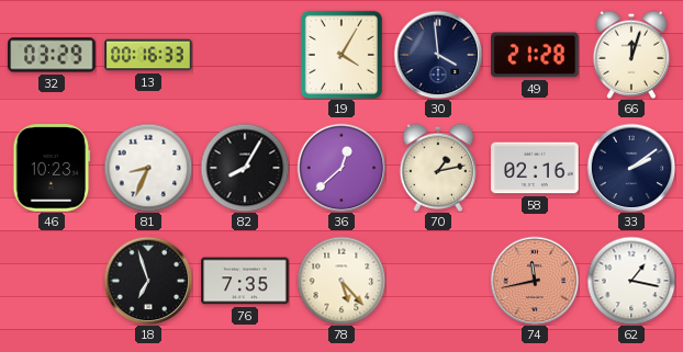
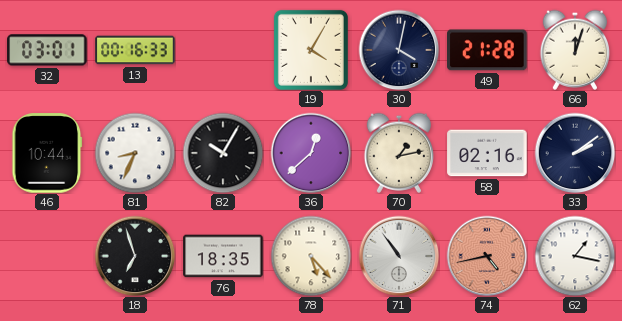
32: 03:29 -> 03:01
30: 3:59 -> 4:02
46: 10:23 -> 10:44
82: 8:05 -> 10:05
76: 7:35 -> 18:35
71: none -> 10:54
74: 11:43 -> 4:43
